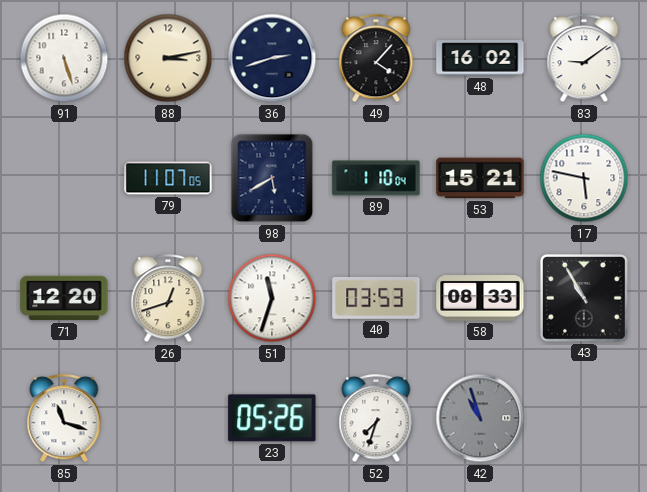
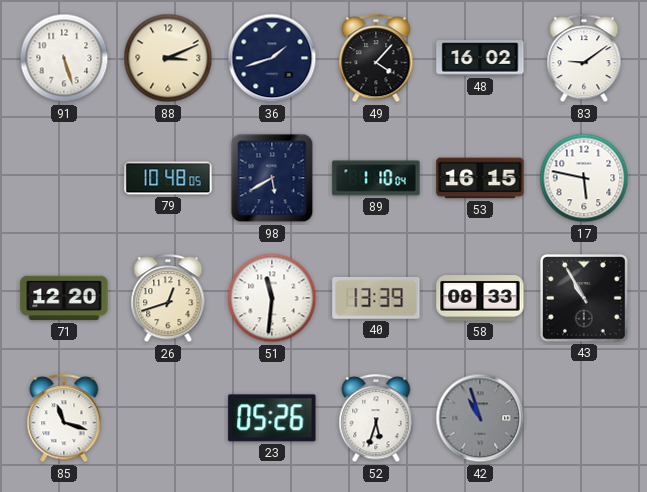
88: 3:13 -> 3:11
36: 2:42 -> 1:42
79: 11:07 -> 10:48
53: 15:21 -> 16:15
51: 11:33 -> 11:31
40: 03:53 -> 13:39
52: 7:33 -> 5:33
